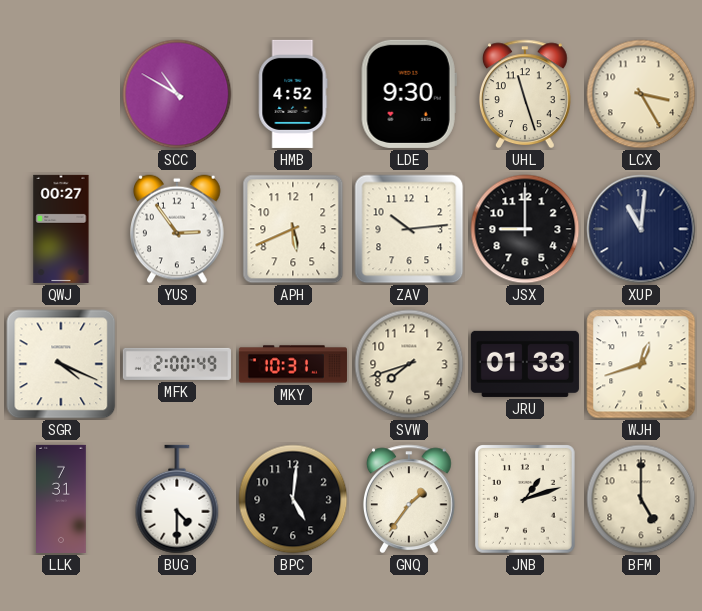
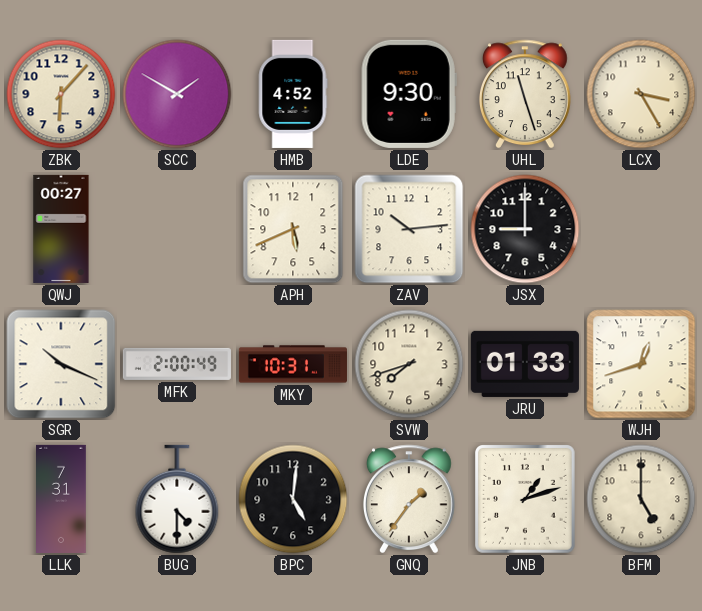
ZBK: none -> 6:07
SCC: 10:50 -> 1:50
YUS: 2:54 -> none
XUP: 11:01 -> none
SGR: 4:19 -> 10:19
